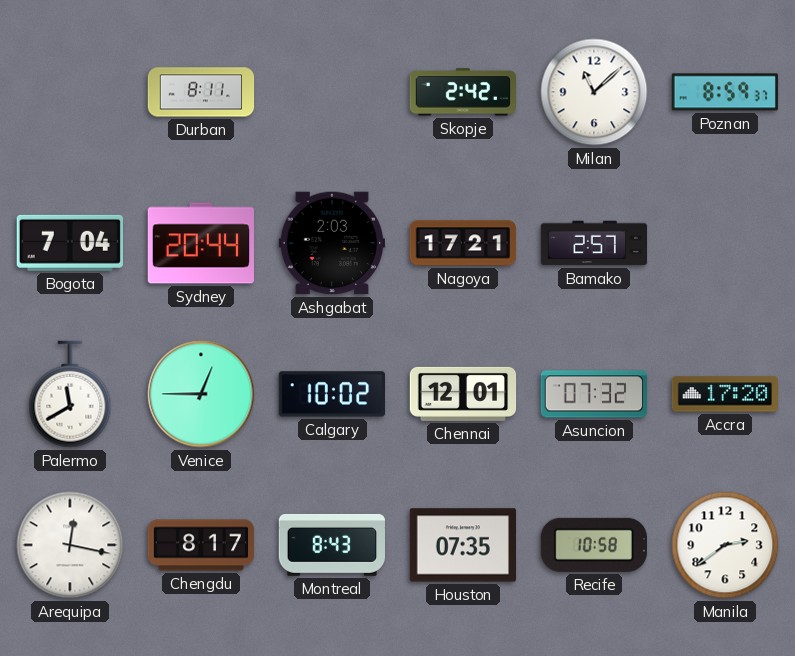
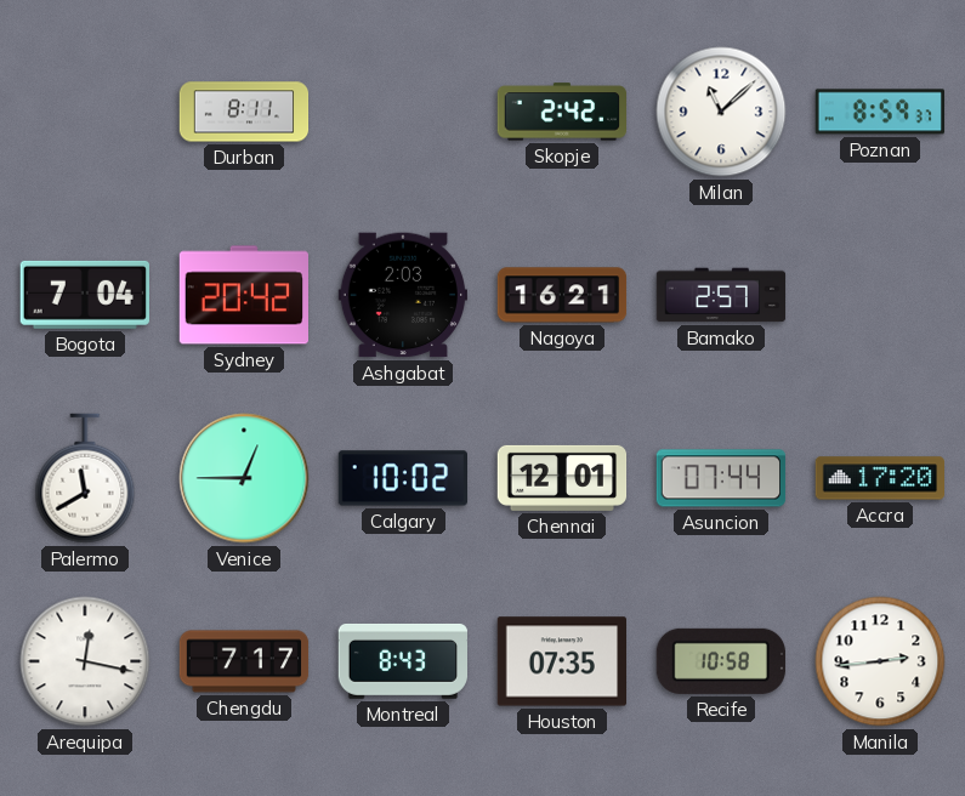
Sydney: 20:44 -> 20:42
Nagoya: 17:21 -> 16:21
Asuncion: 07:32 -> 07:44
Chengdu: 8:17 -> 7:17
Manila: 2:39 -> 2:44
